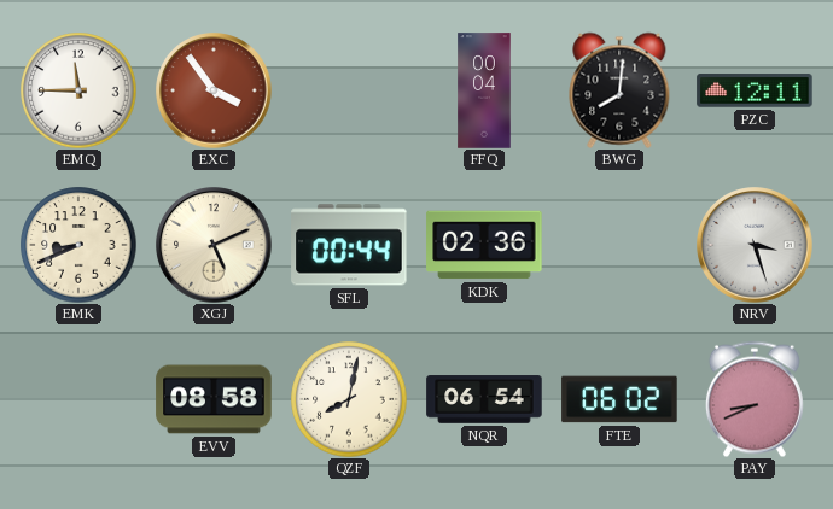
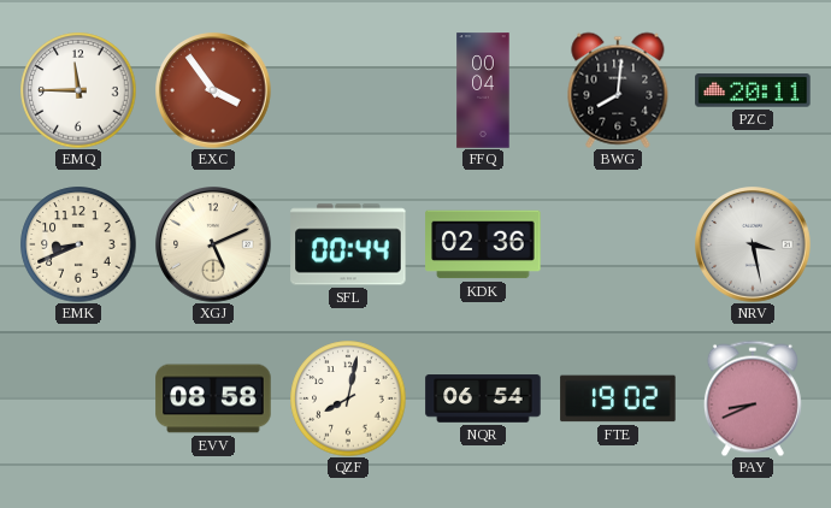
PZC: 12:11 -> 20:11
NRV: 3:27 -> 3:28
FTE: 06:02 -> 19:02
